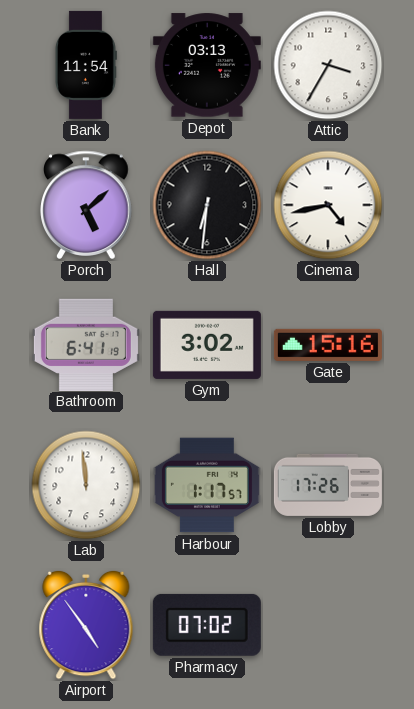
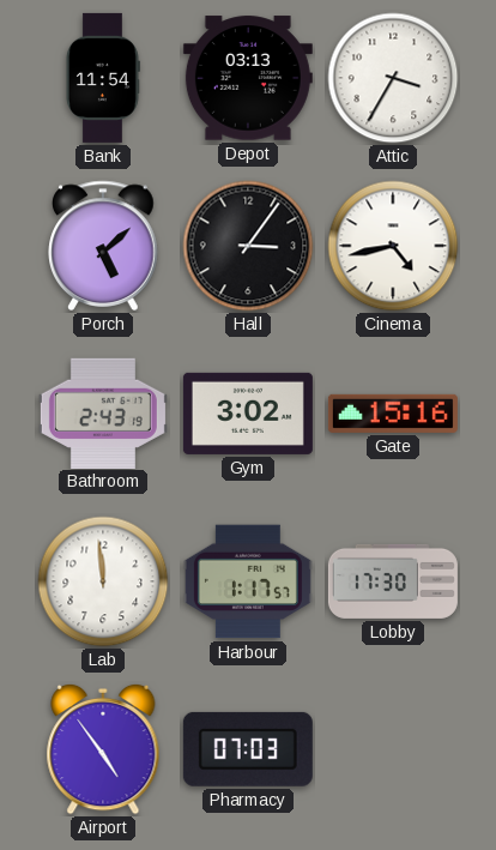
Hall: 6:31 -> 3:06
Bathroom: 6:41 -> 2:43
Lobby: 17:26 -> 17:30
Pharmacy: 07:02 -> 07:03
